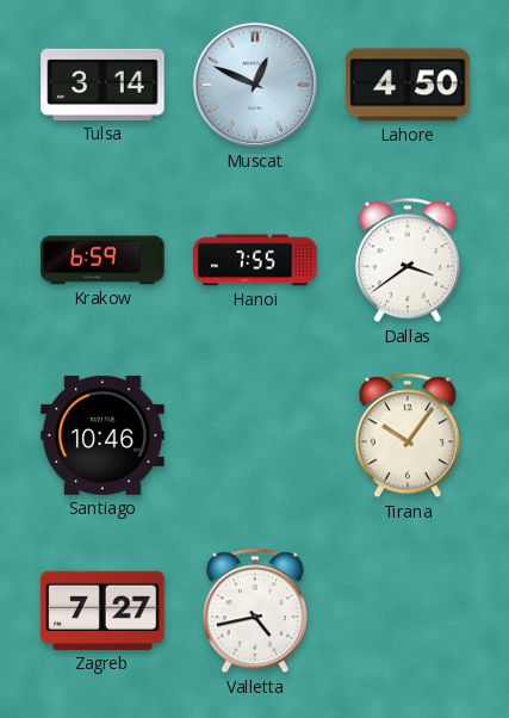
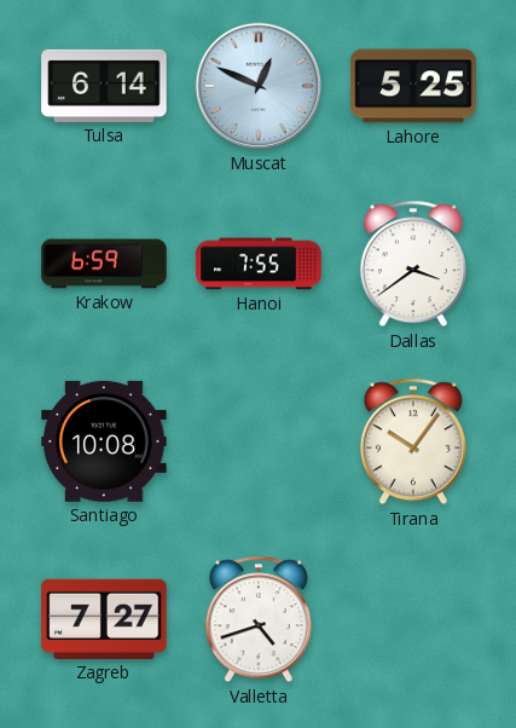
Tulsa: 3:14 -> 6:14
Lahore: 4:50 -> 5:25
Santiago: 10:46 -> 10:08
Valletta: 4:43 -> 4:42
